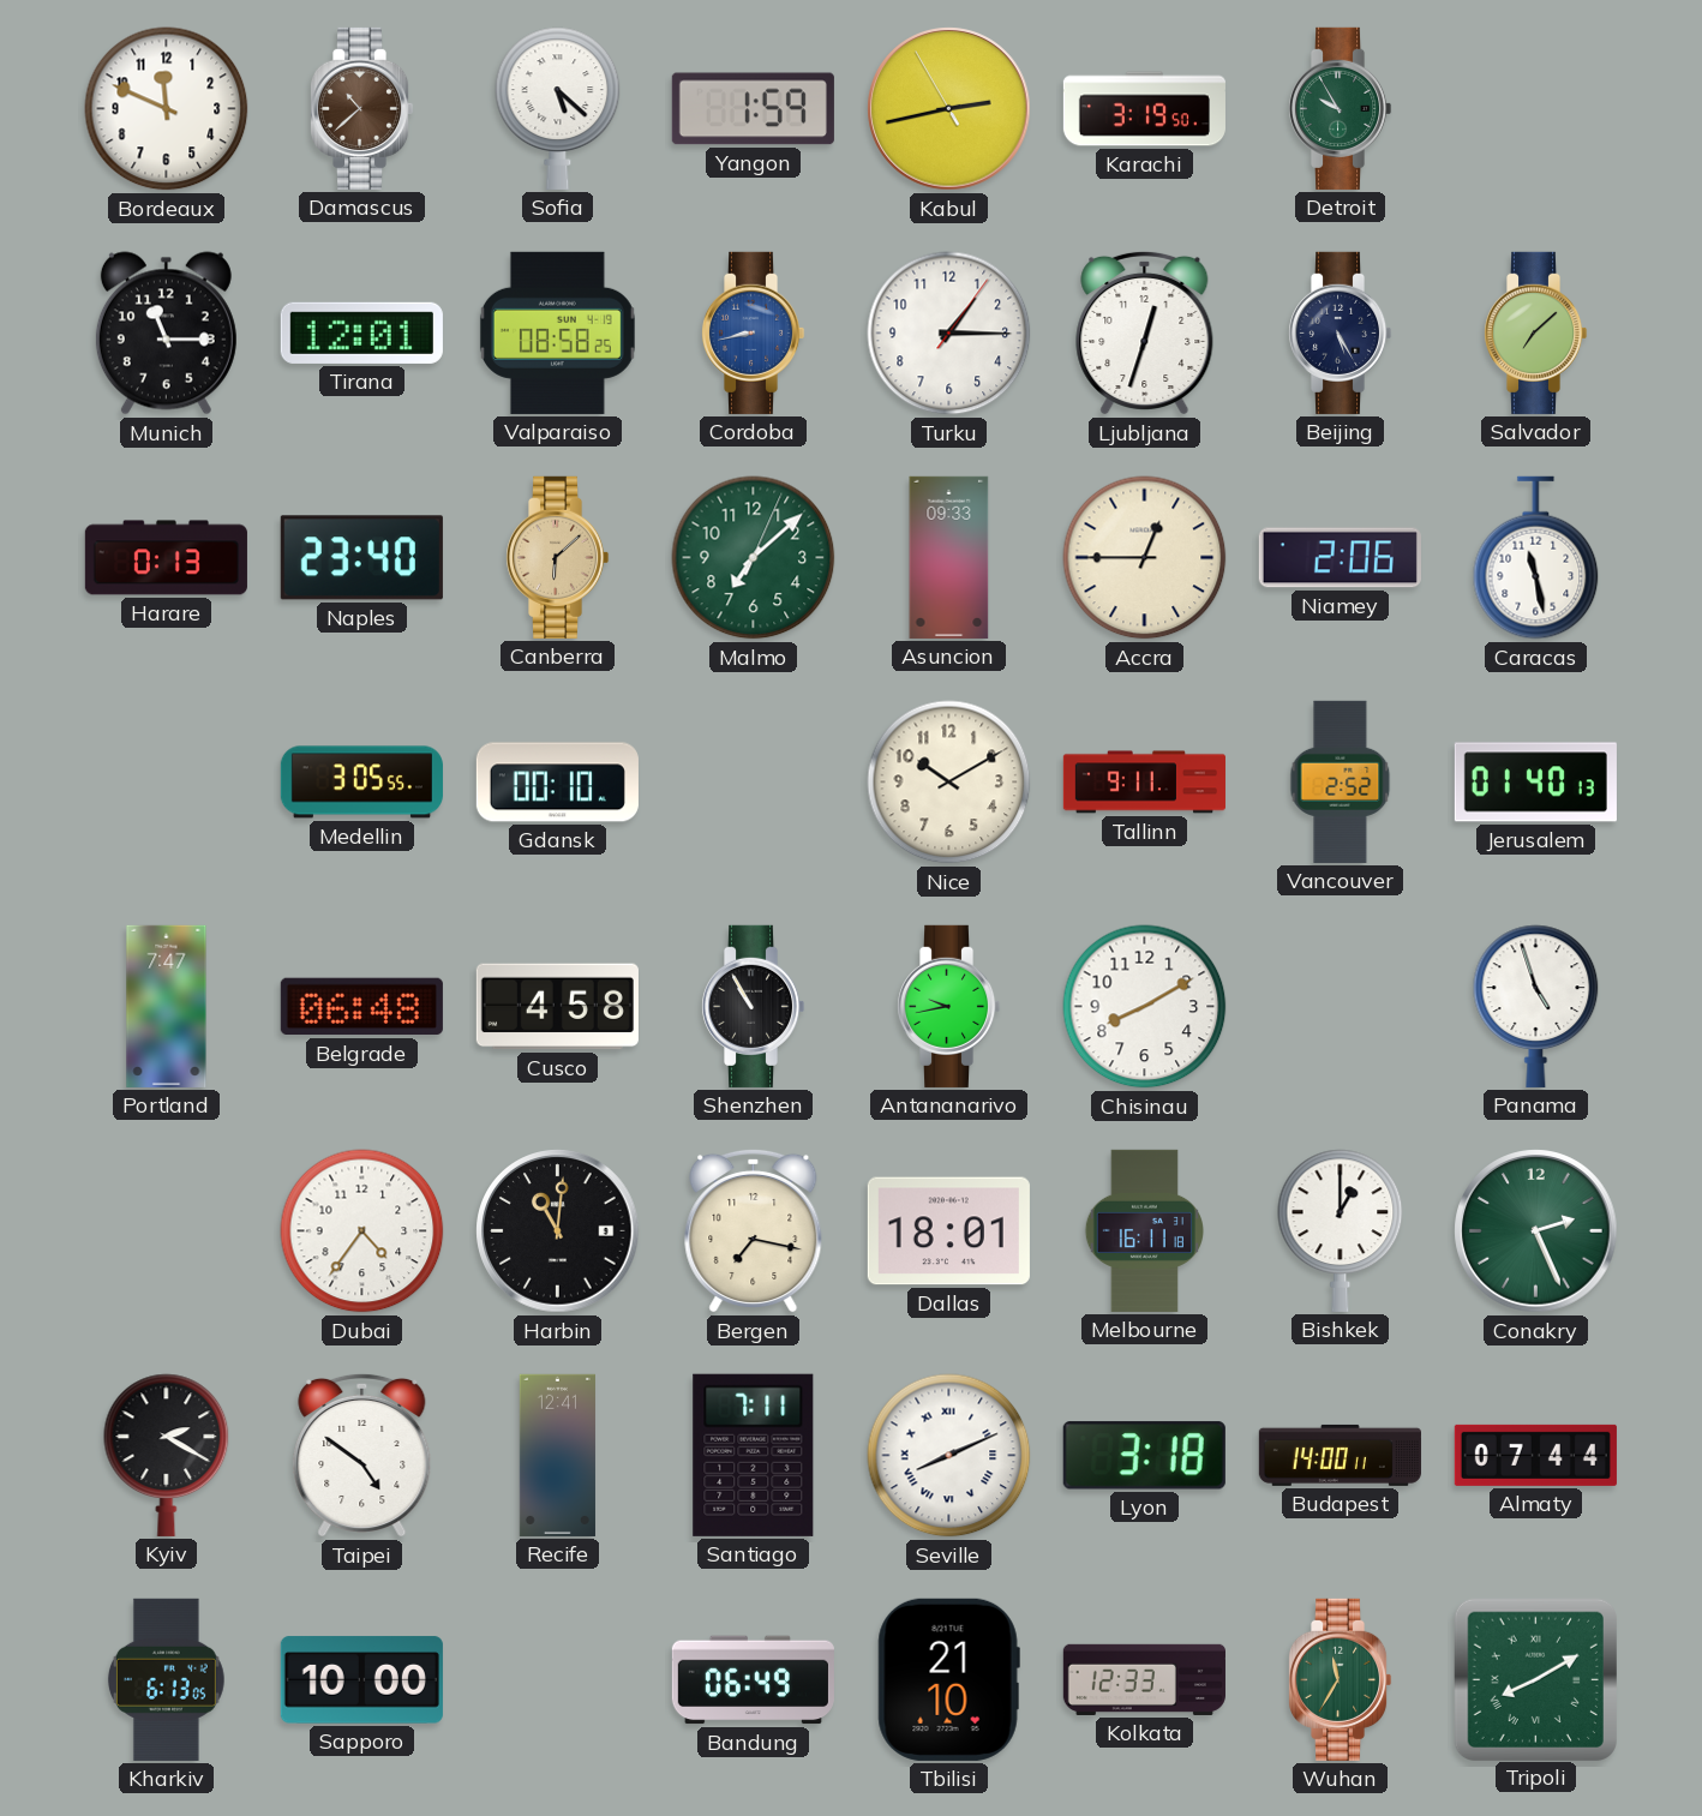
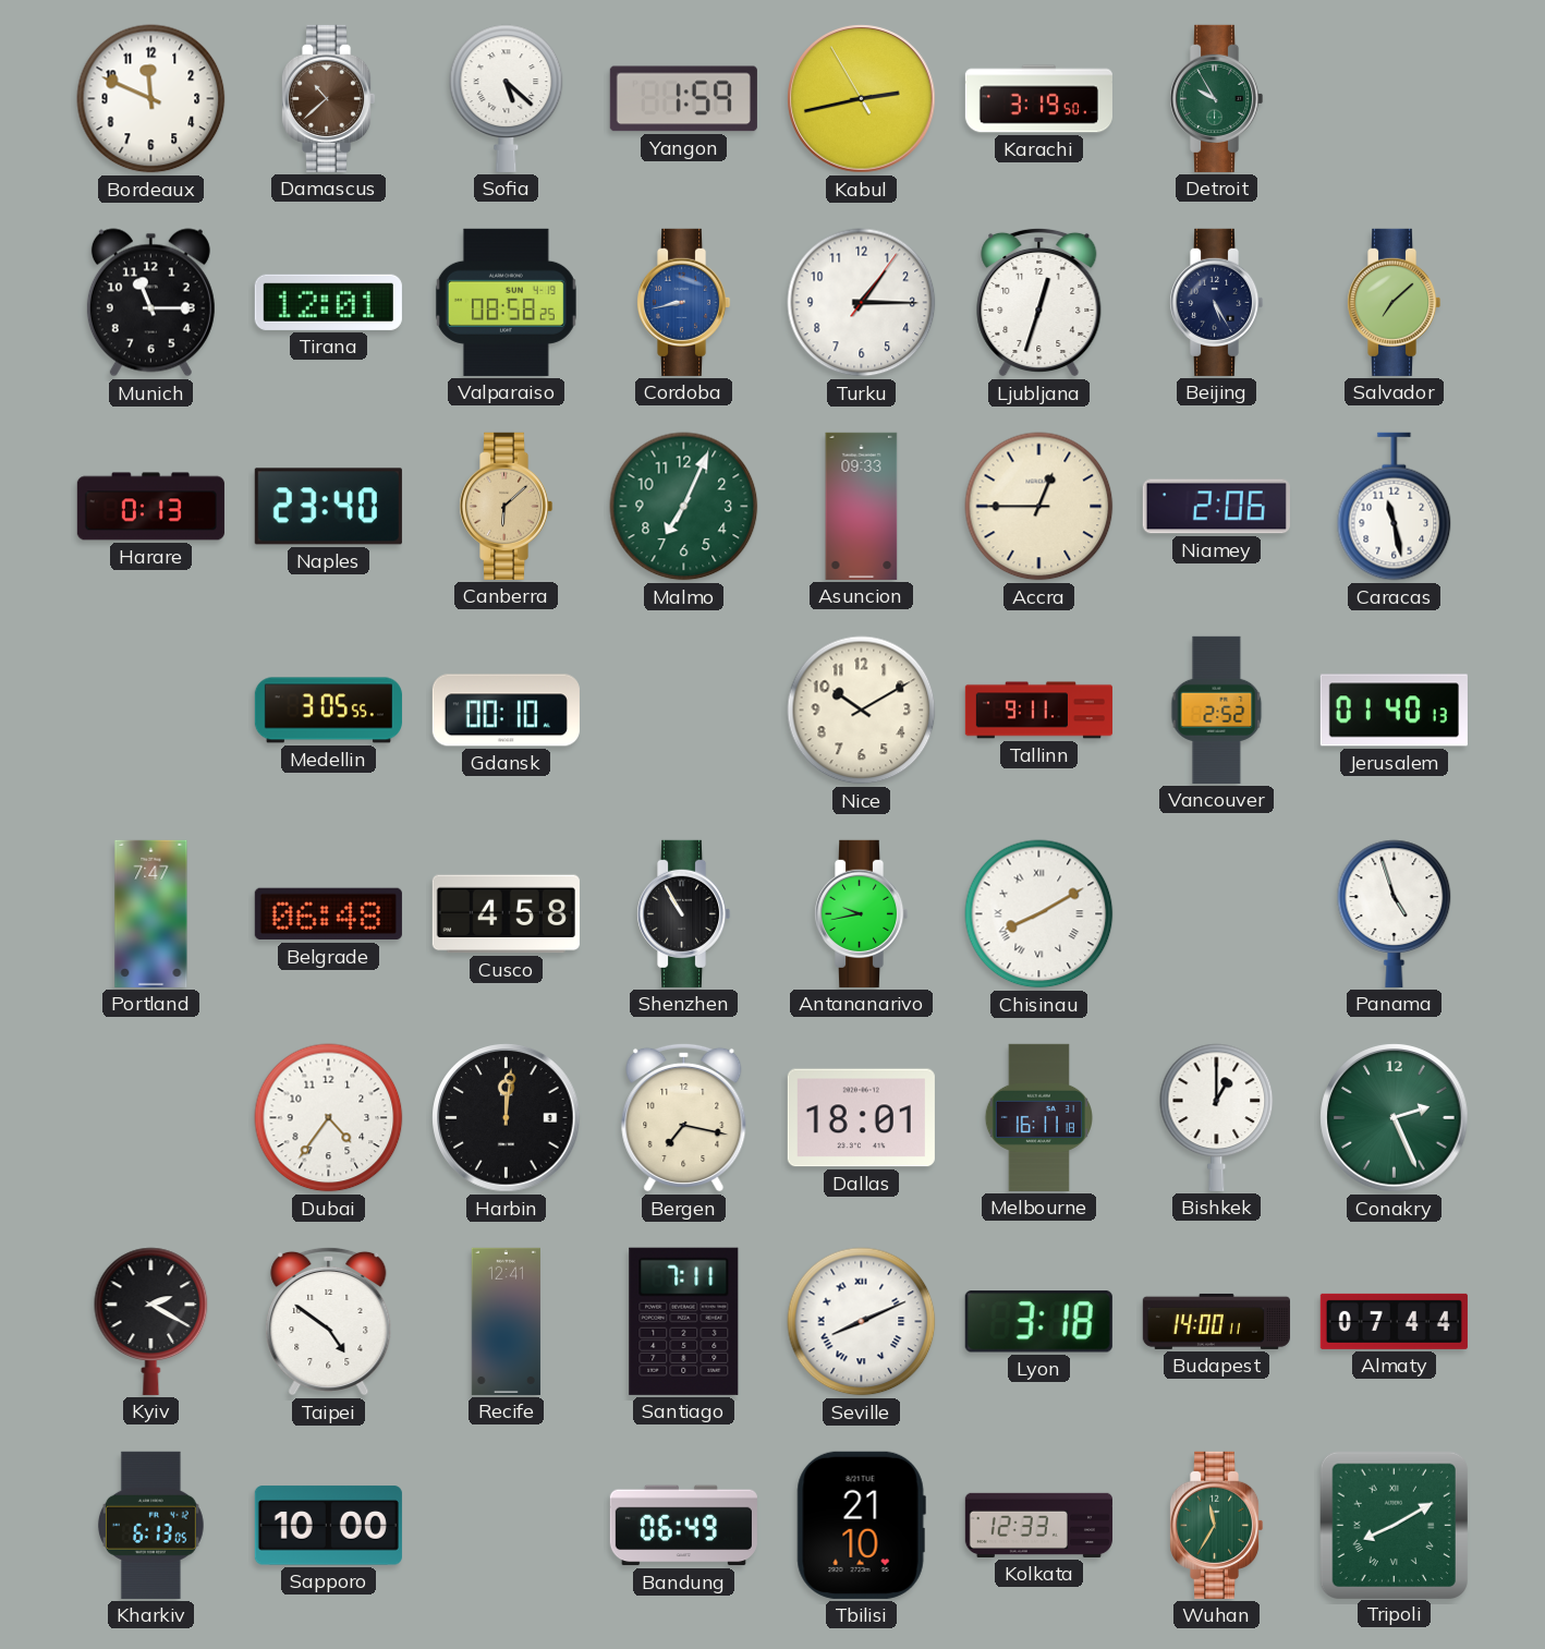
Malmo: 7:08 -> 7:04
Chisinau numerals: Arabic -> Roman
Harbin: 11:01 -> 12:01
